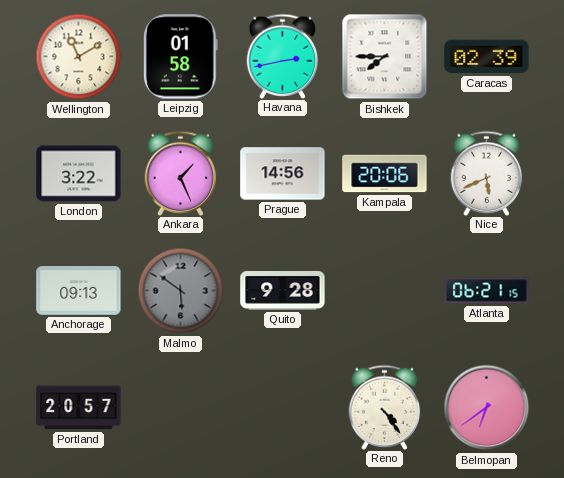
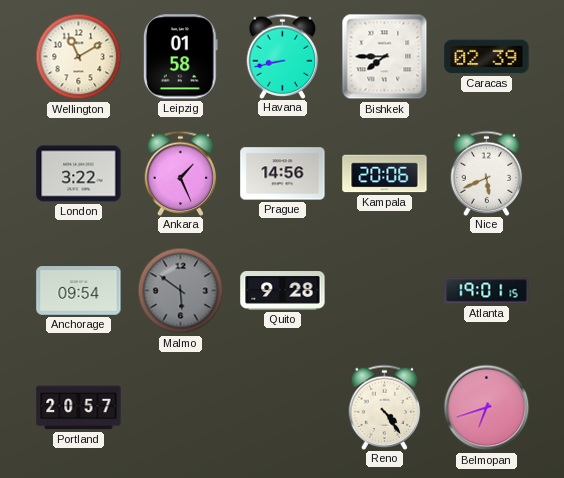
Havana: 2:43 -> 8:43
Anchorage: 09:13 -> 09:54
Atlanta: 06:21 -> 19:01
Belmopan: 6:39 -> 6:42
